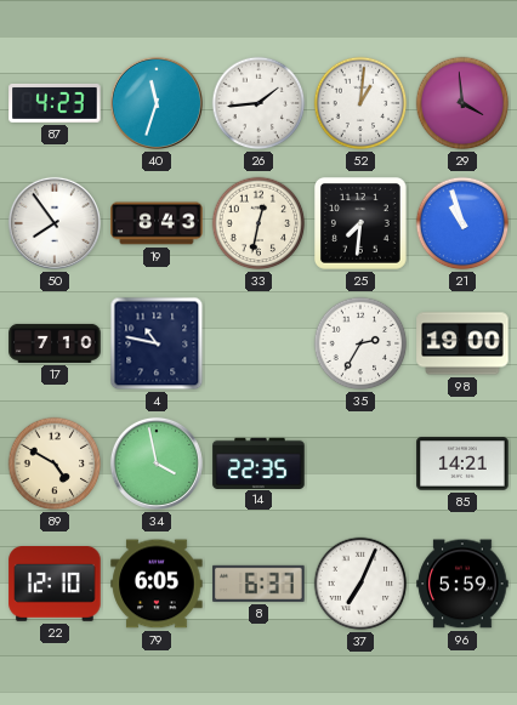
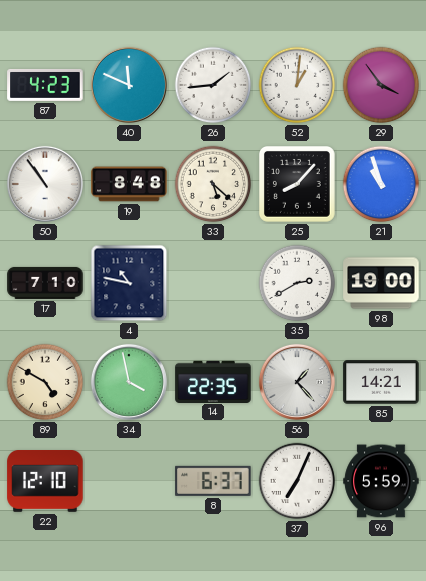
40: 11:33 -> 11:49
29: 3:59 -> 3:54
50: 7:54 -> 10:54
19: 8:43 -> 8:48
33: 12:32 -> 5:22
25: 7:31 -> 8:07
35: 2:35 -> 2:40
56: none -> 1:23
79: 6:05 -> none
